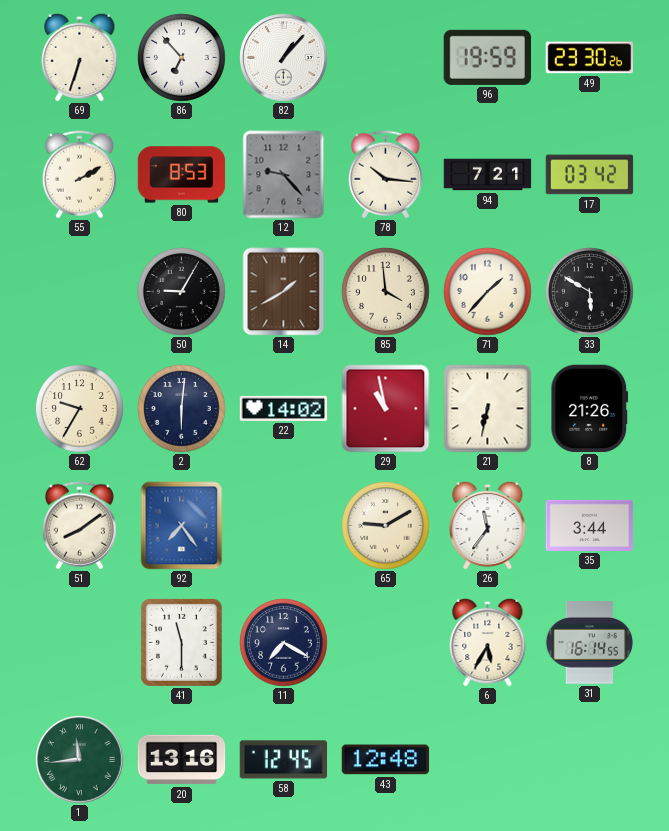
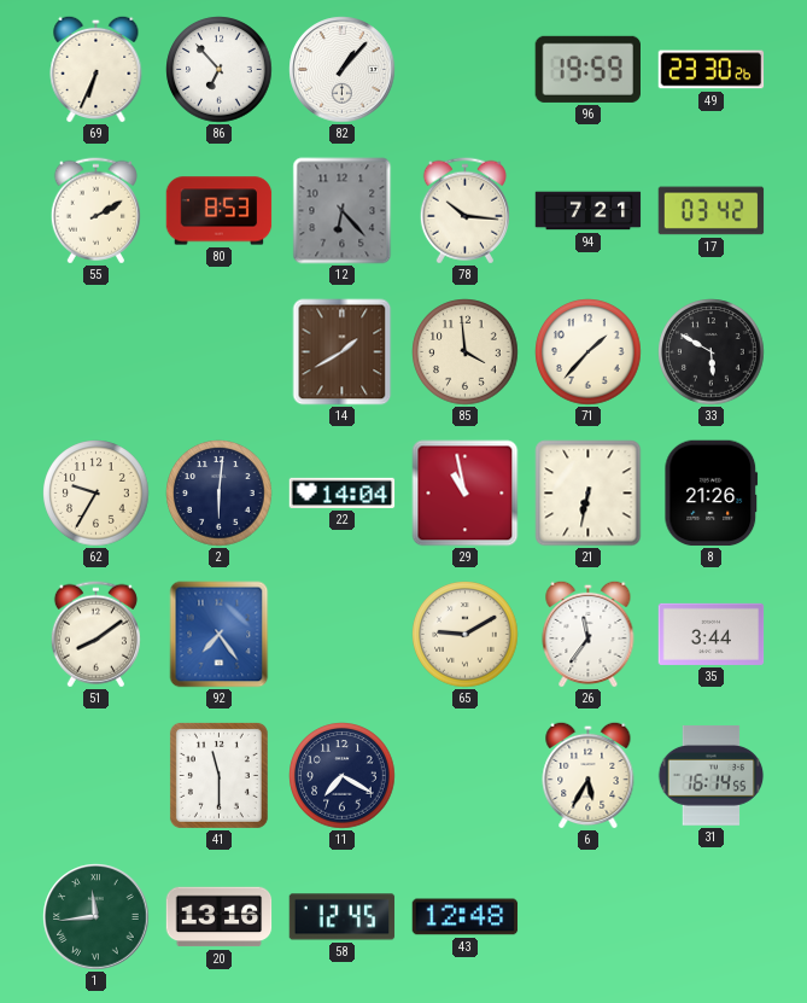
69: 6:33 -> 6:34
12: 9:23 -> 6:23
50: 9:05 -> none
22: 14:02 -> 14:04
